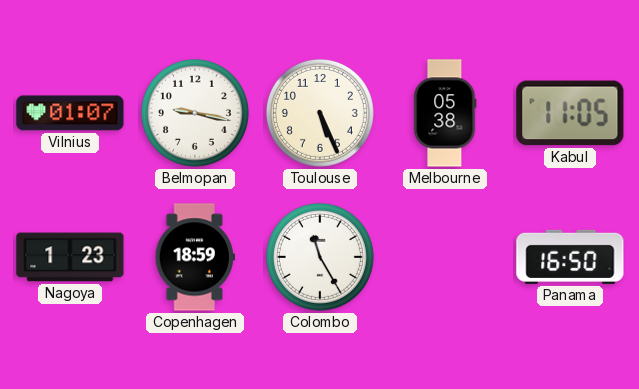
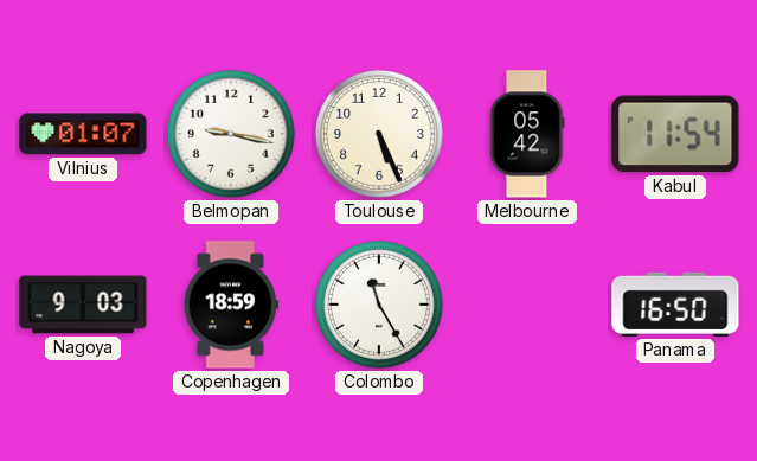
Melbourne: 05:38 -> 05:42
Kabul: 11:05 -> 11:54
Nagoya: 1:23 -> 9:03
